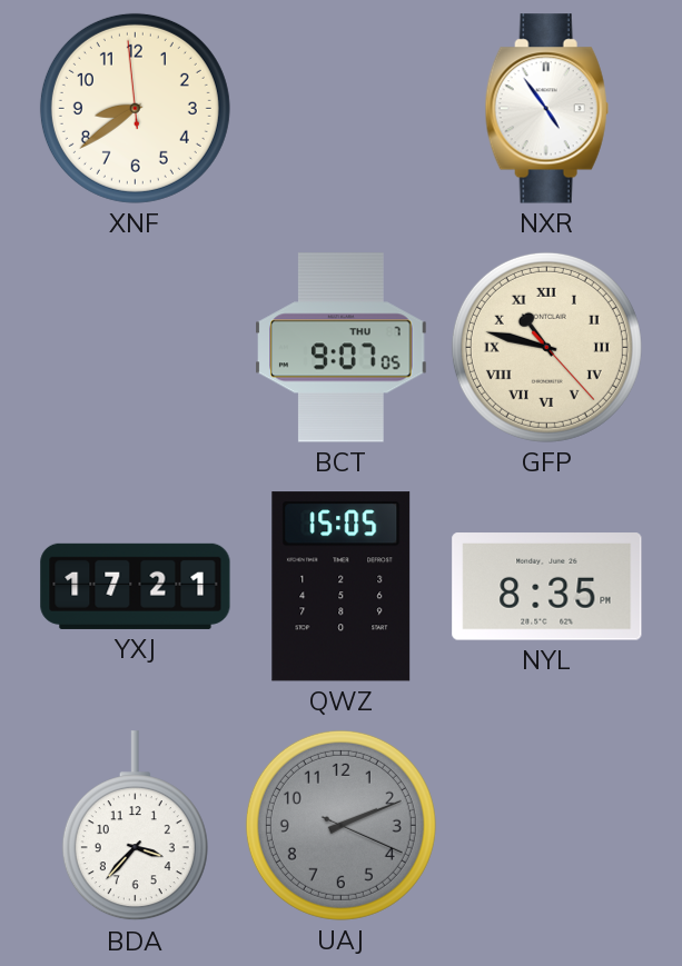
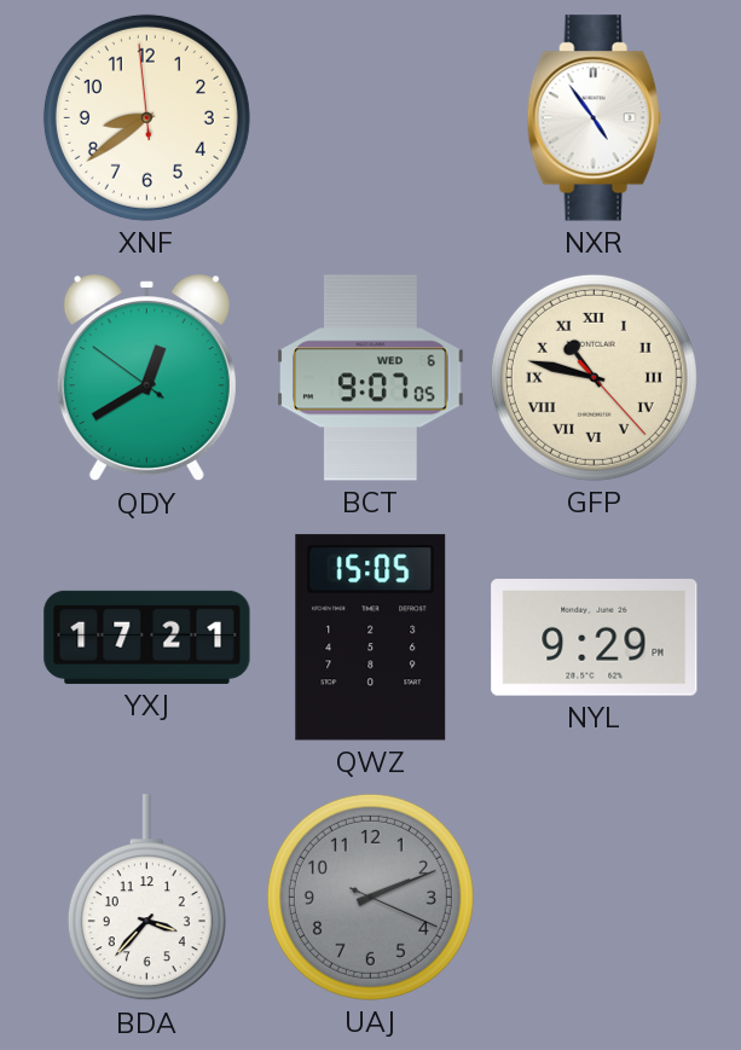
QDY: none -> 12:39
BCT date: THU 7 -> WED 6
NYL: 8:35 -> 9:29
